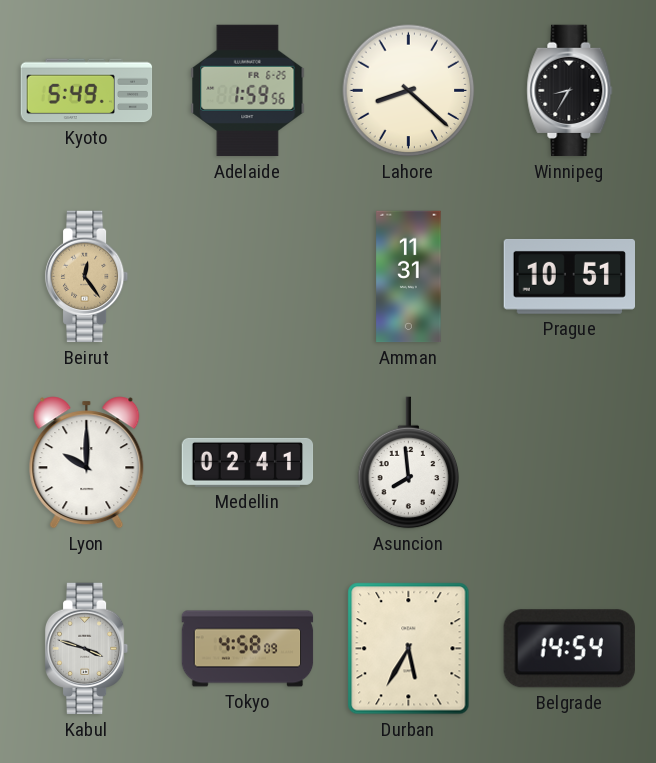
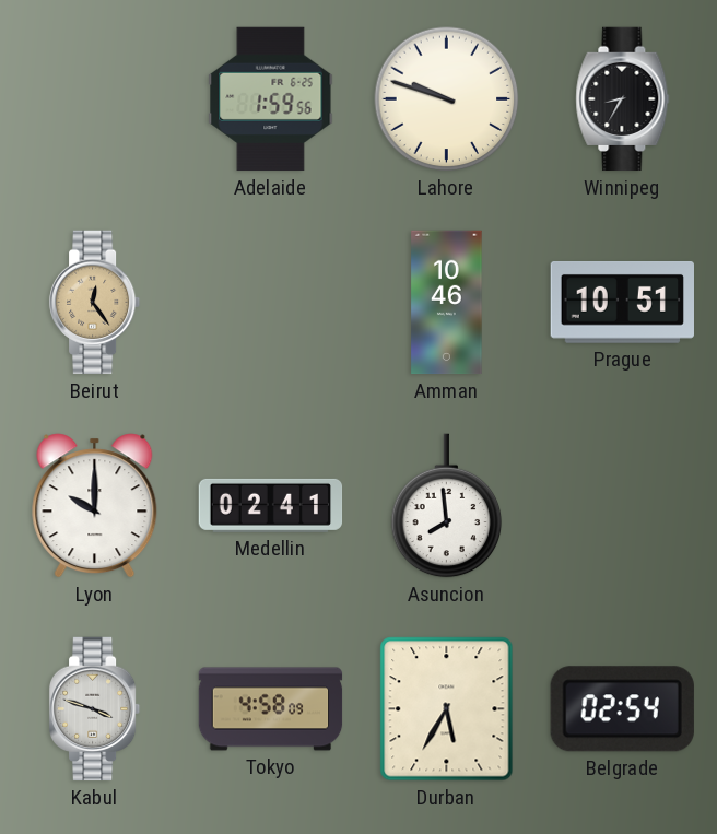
Kyoto: 5:49 -> none
Lahore: 8:22 -> 9:48
Amman: 11:31 -> 10:46
Belgrade: 14:54 -> 02:54
